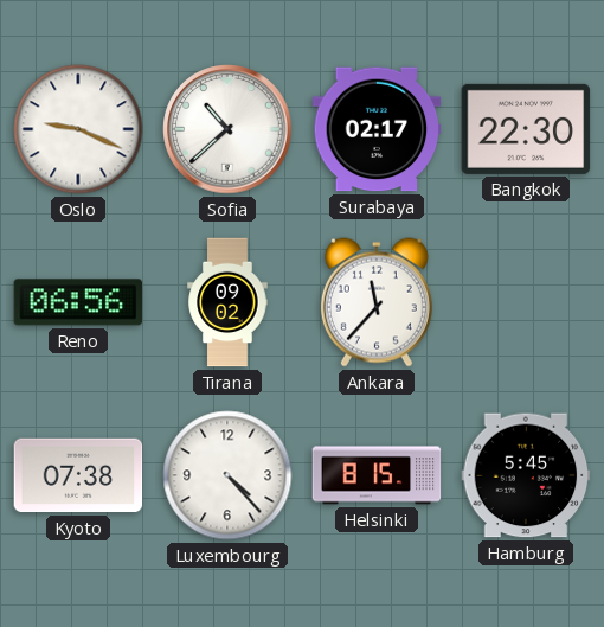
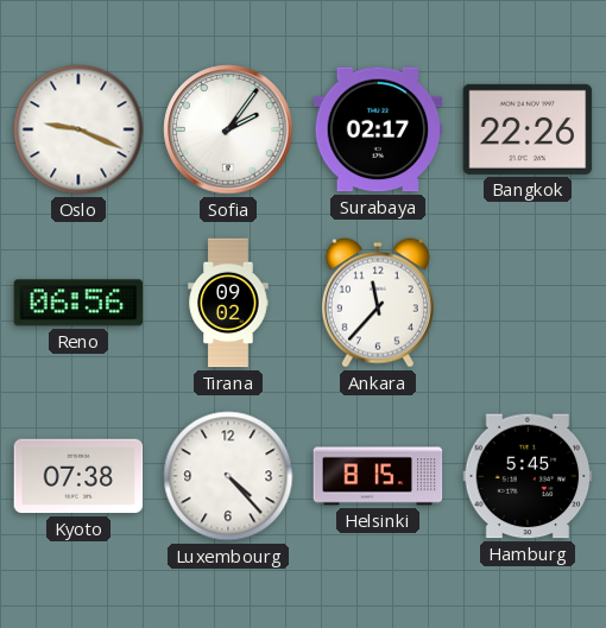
Sofia: 10:38 -> 2:06
Bangkok: 22:30 -> 22:26
